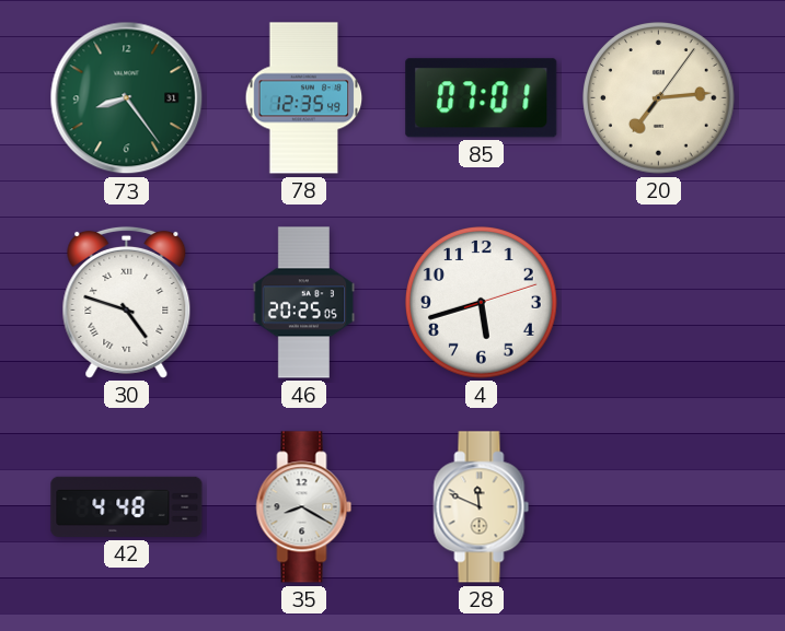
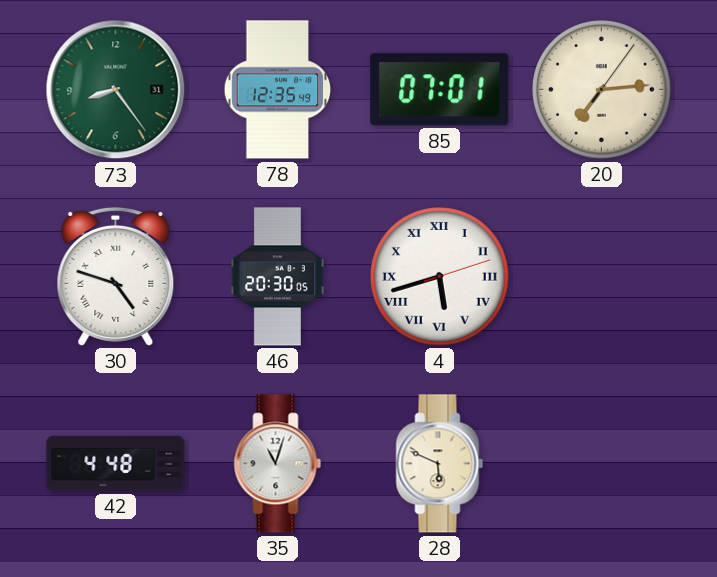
46: 20:25 -> 20:30
4 numerals: Arabic -> Roman
35: 8:20 -> 11:03
28: 11:49 -> 5:49
